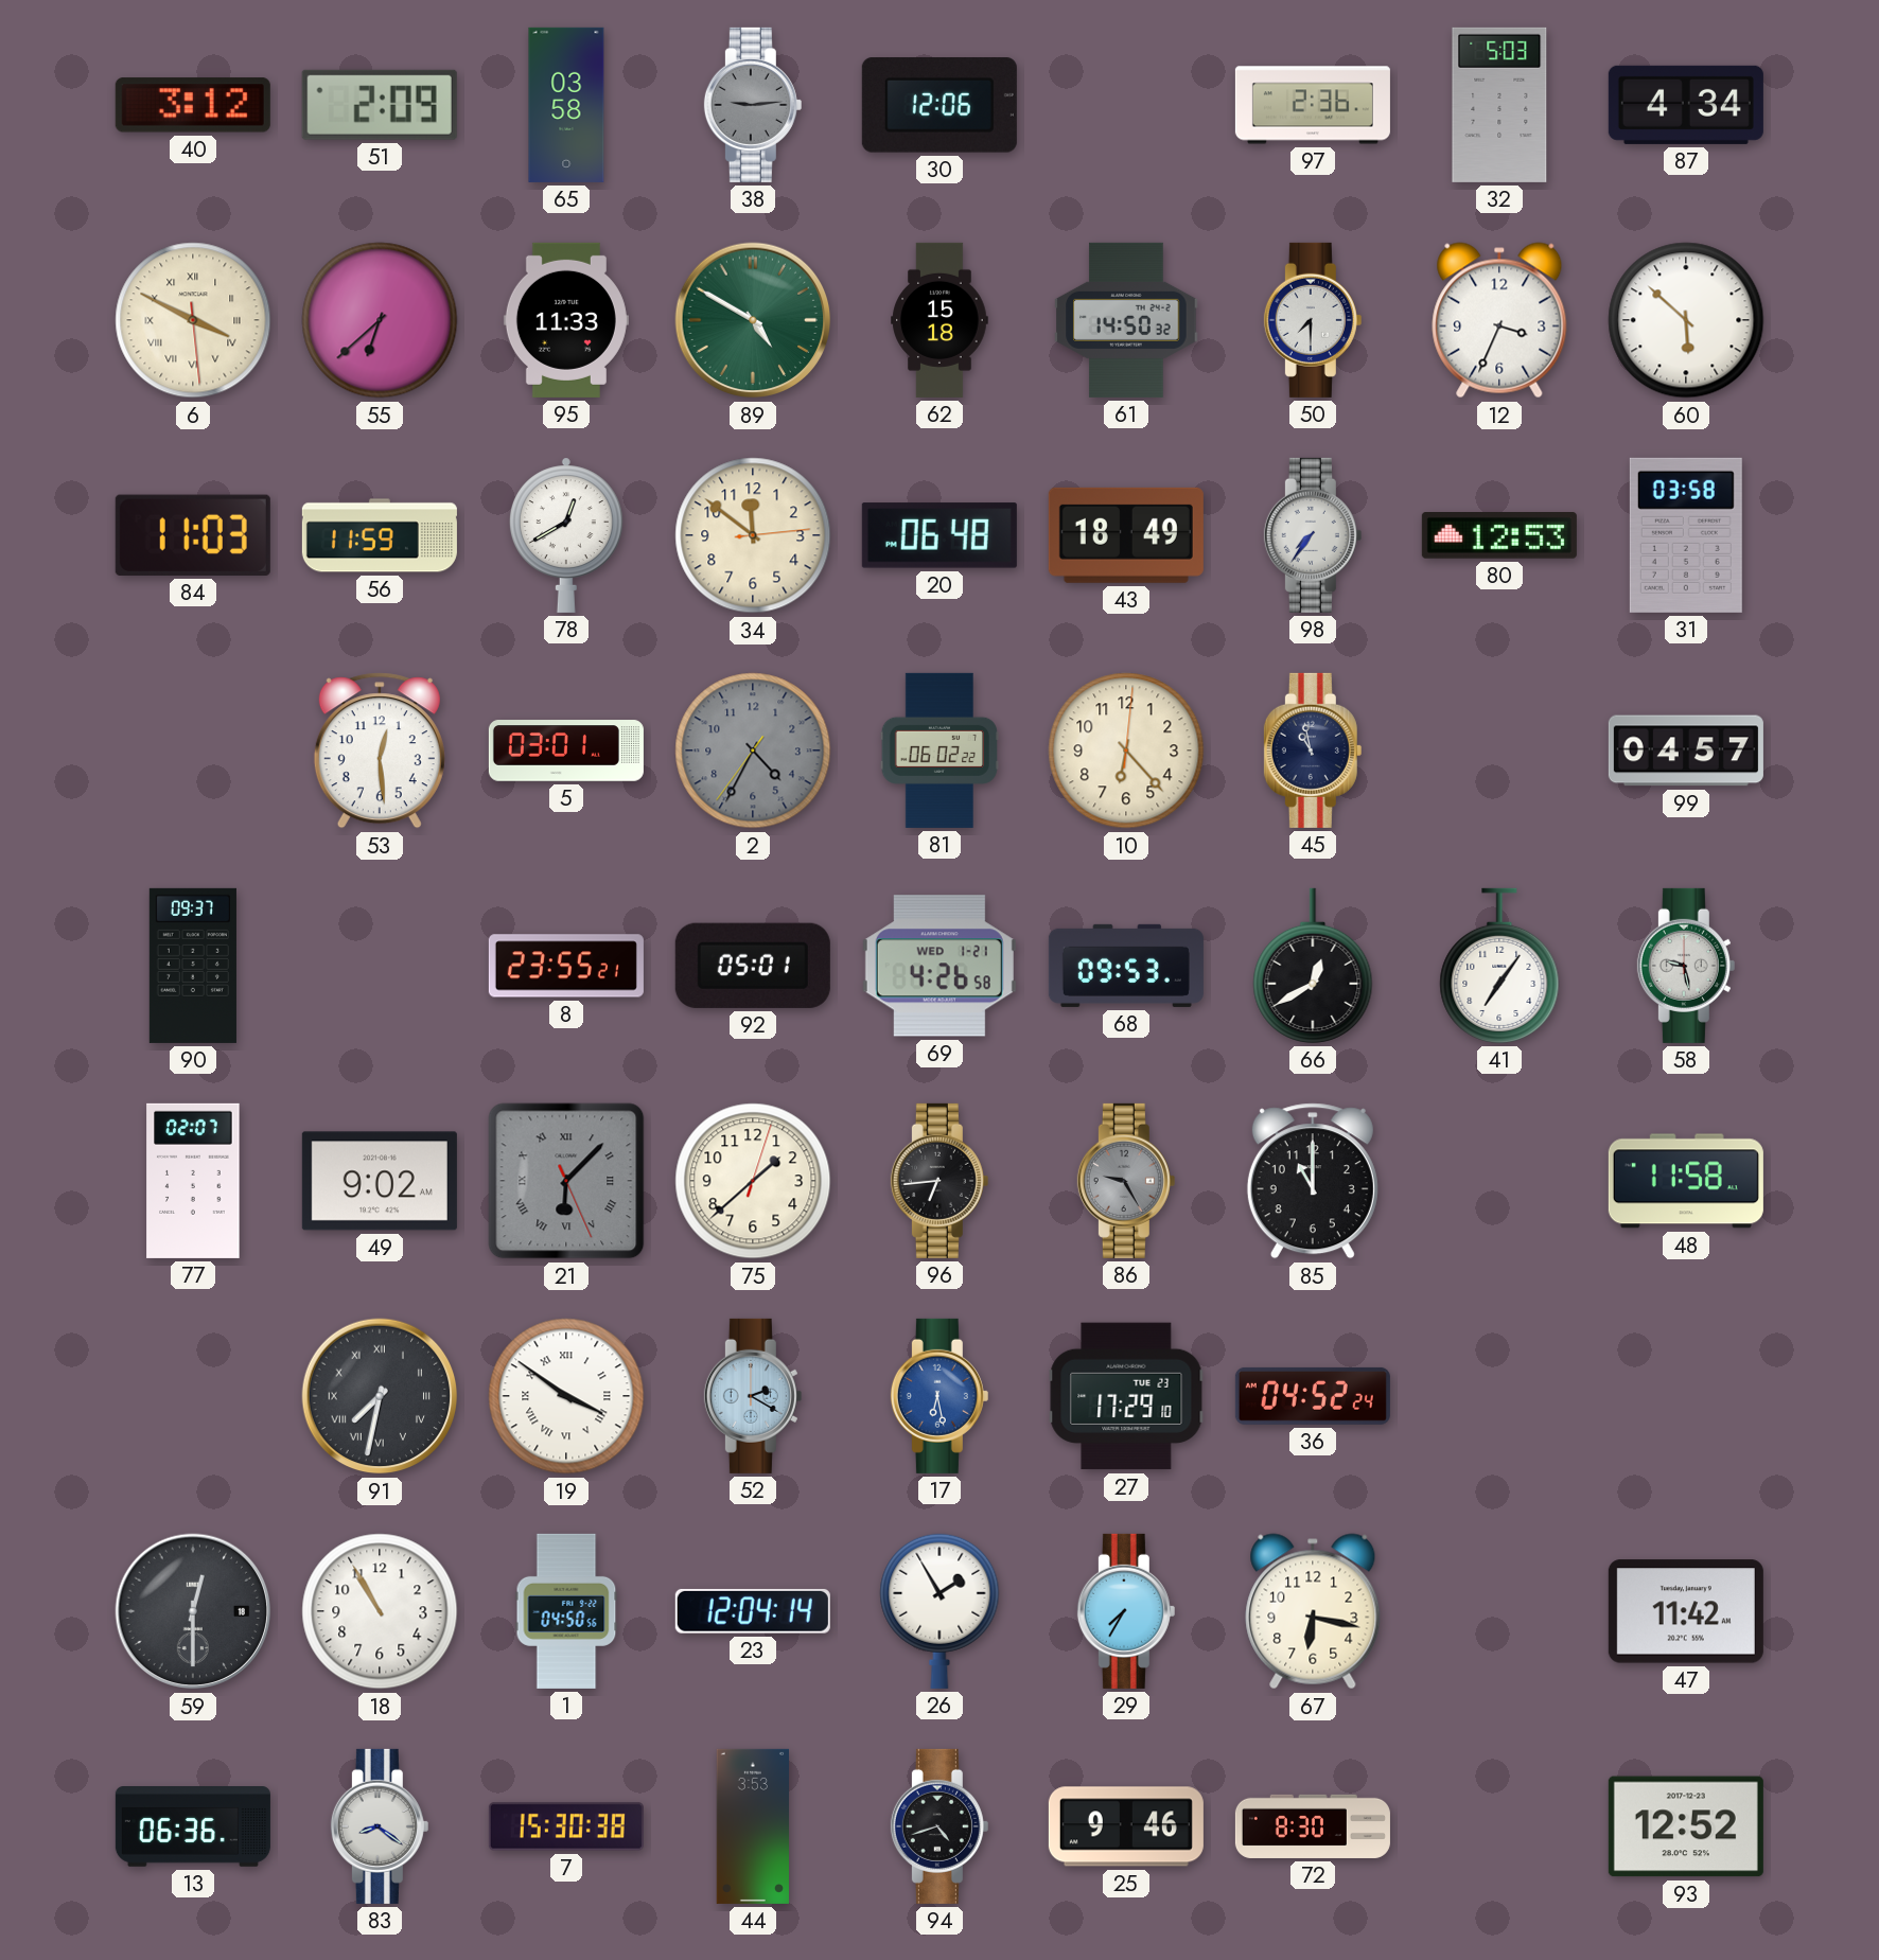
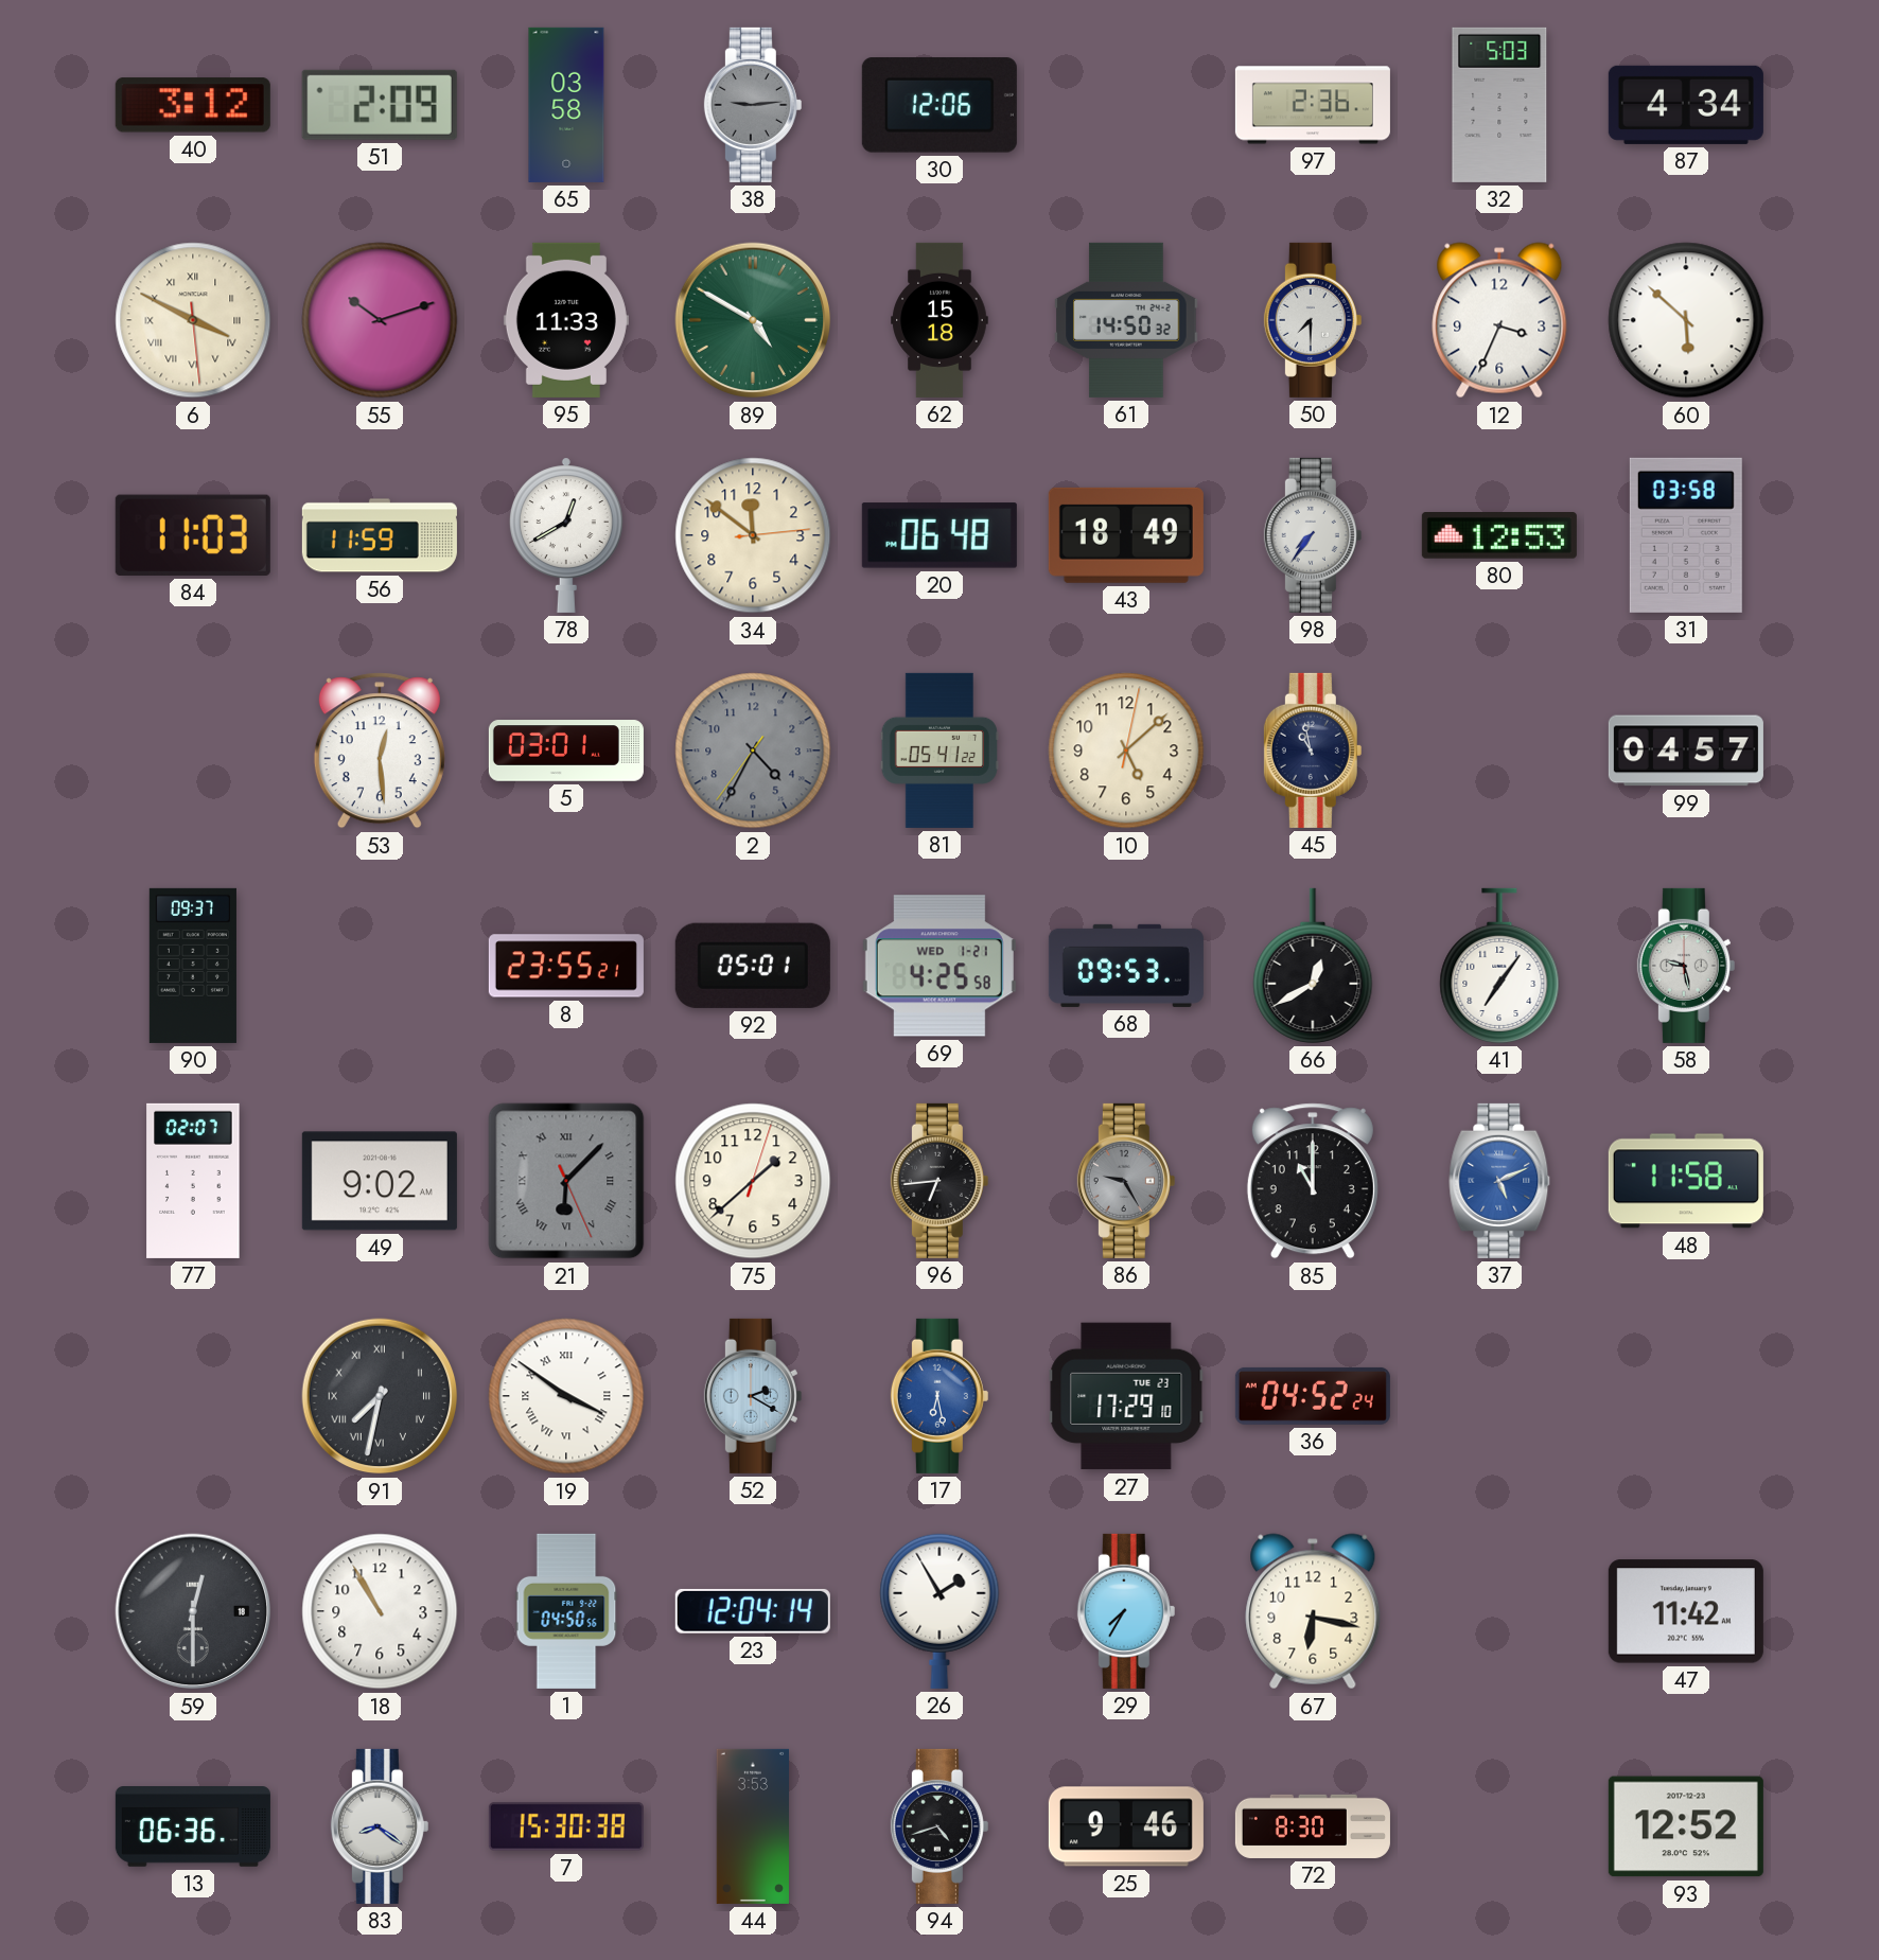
55: 6:38 -> 10:12
81: 06:02 -> 05:41
10: 6:23 -> 5:08
69: 4:26 -> 4:25
37: none -> 5:11
